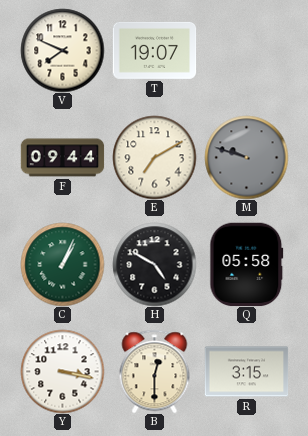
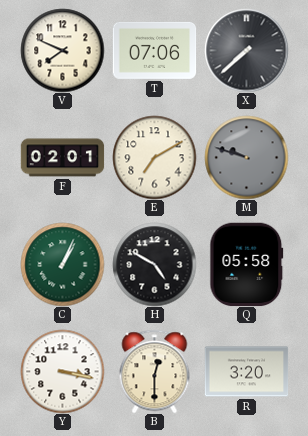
T: 19:07 -> 07:06
X: none -> 7:38
F: 09:44 -> 02:01
R: 3:15 -> 3:20
